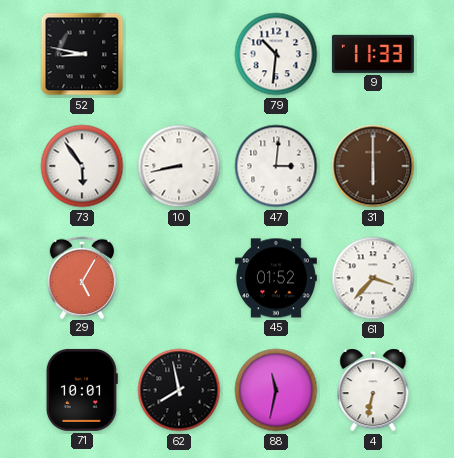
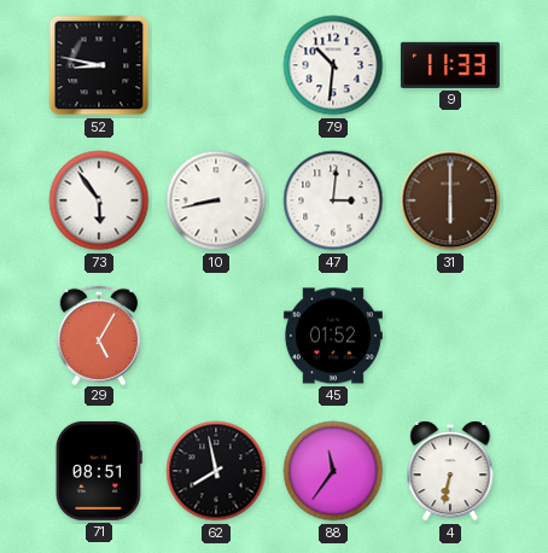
61: 3:37 -> none
71: 10:01 -> 08:51
88: 11:32 -> 11:36
